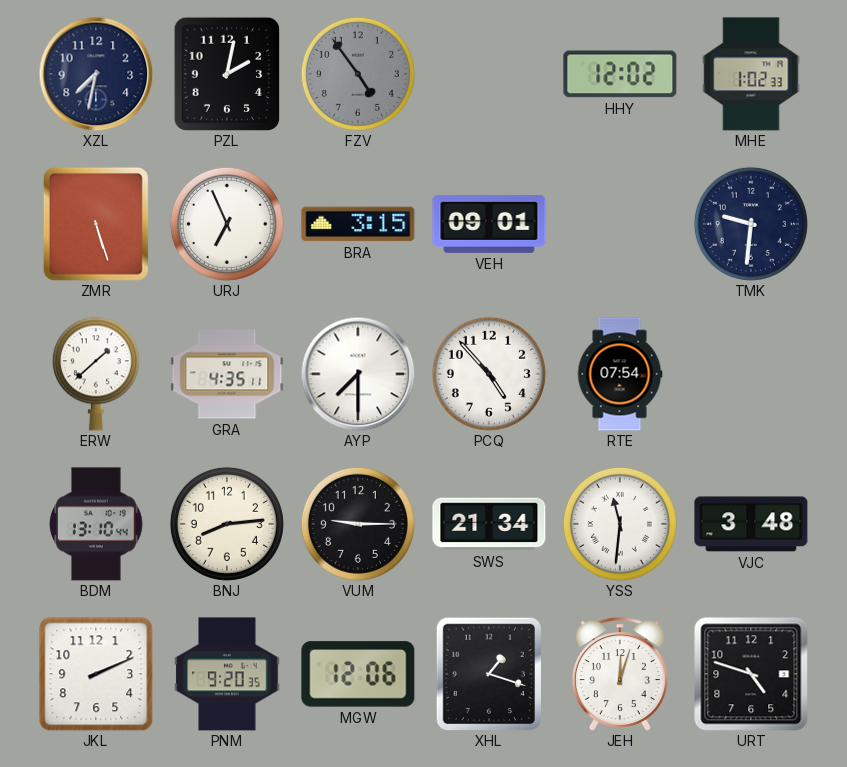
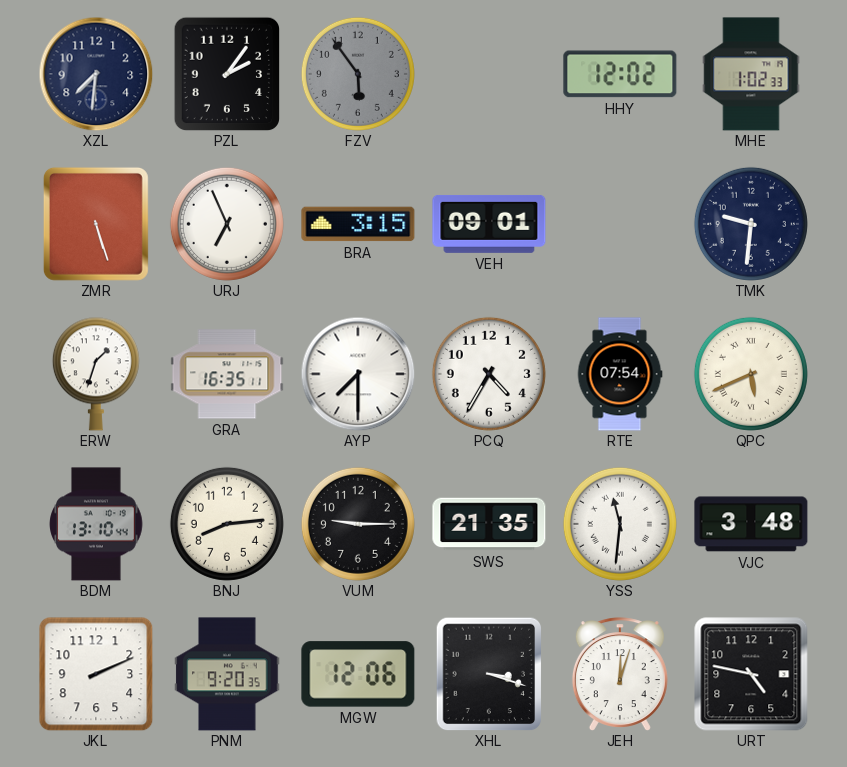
XZL: 7:32 -> 7:31
PZL: 2:02 -> 2:06
FZV: 4:54 -> 5:54
ERW: 1:38 -> 1:33
GRA: 4:35 -> 16:35
PCQ: 4:53 -> 4:35
QPC: none -> 5:41
SWS: 21:34 -> 21:35
XHL: 1:18 -> 3:18
URT: 4:48 -> 4:47
